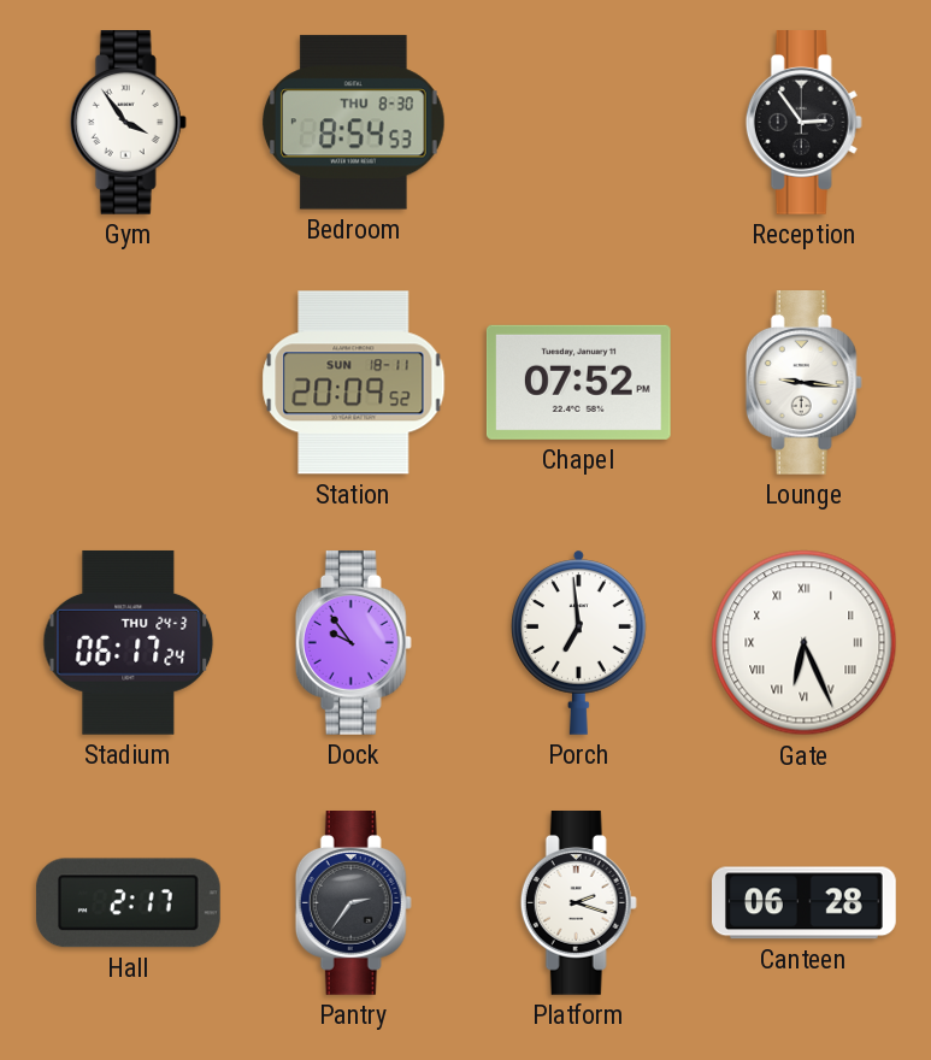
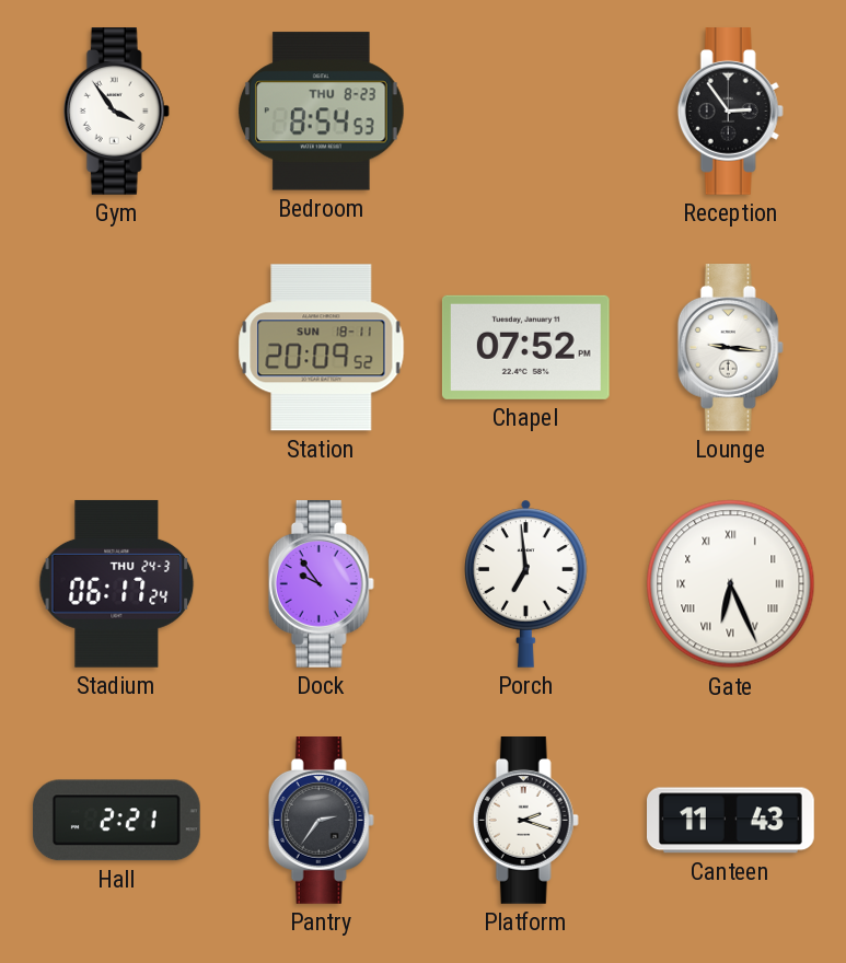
Bedroom date: THU 8-30 -> THU 8-23
Hall: 2:17 -> 2:21
Canteen: 06:28 -> 11:43
